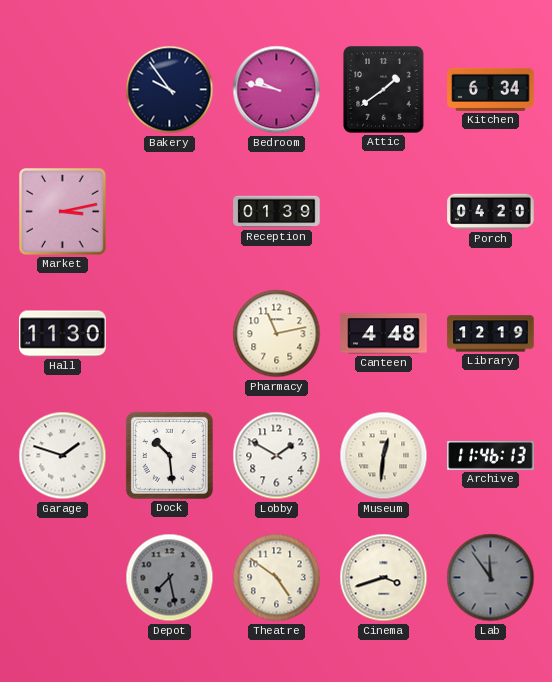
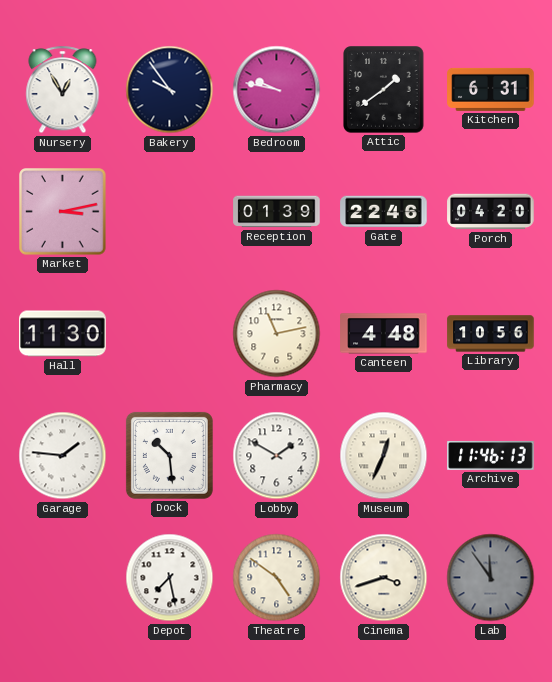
Nursery: none -> 12:55
Kitchen: 6:34 -> 6:31
Gate: none -> 22:46
Library: 12:19 -> 10:56
Garage: 1:48 -> 1:46
Museum: 12:31 -> 12:34
Depot dial: grey -> white
